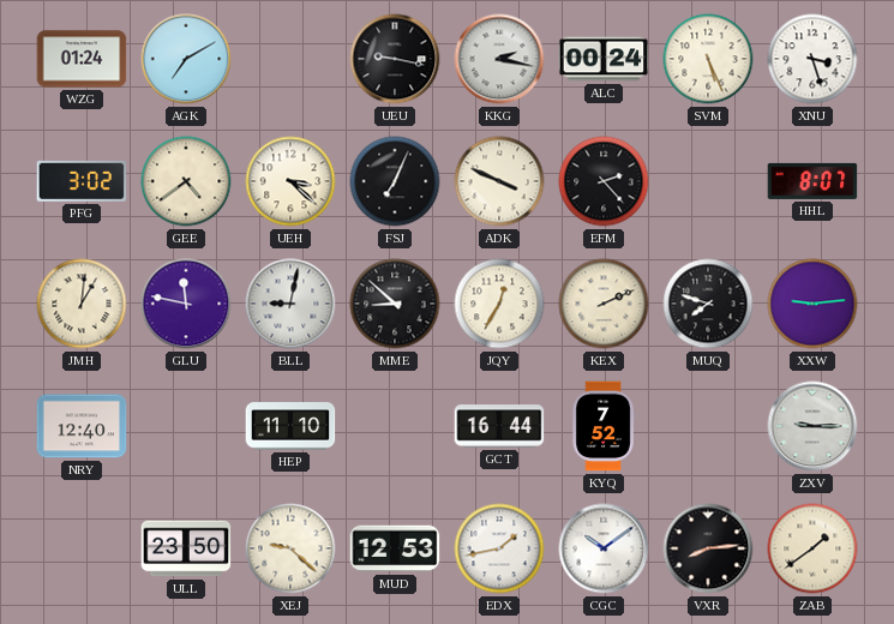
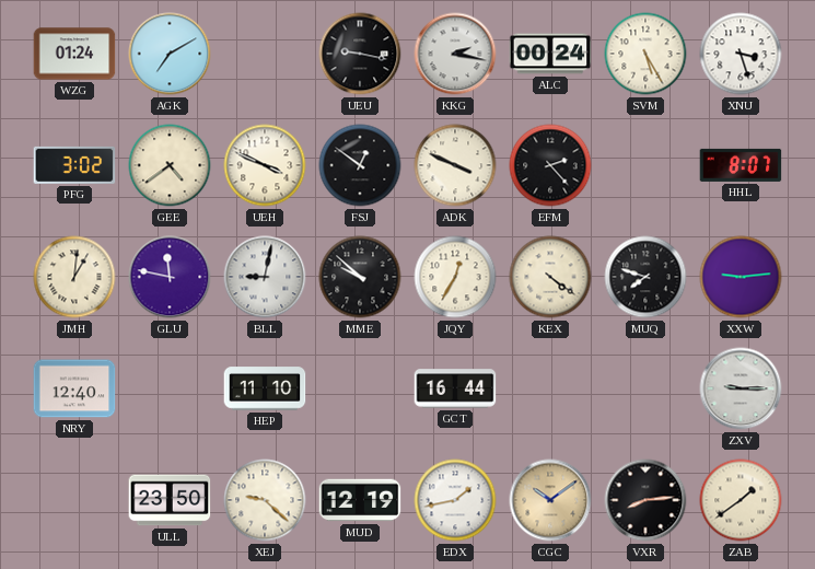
SVM: 5:26 -> 5:25
UEH: 3:22 -> 3:49
FSJ: 7:04 -> 12:51
MME: 8:52 -> 9:52
KEX: 2:11 -> 4:21
KYQ: 7:52 -> none
MUD: 12:53 -> 12:19
CGC dial: white -> champagne
